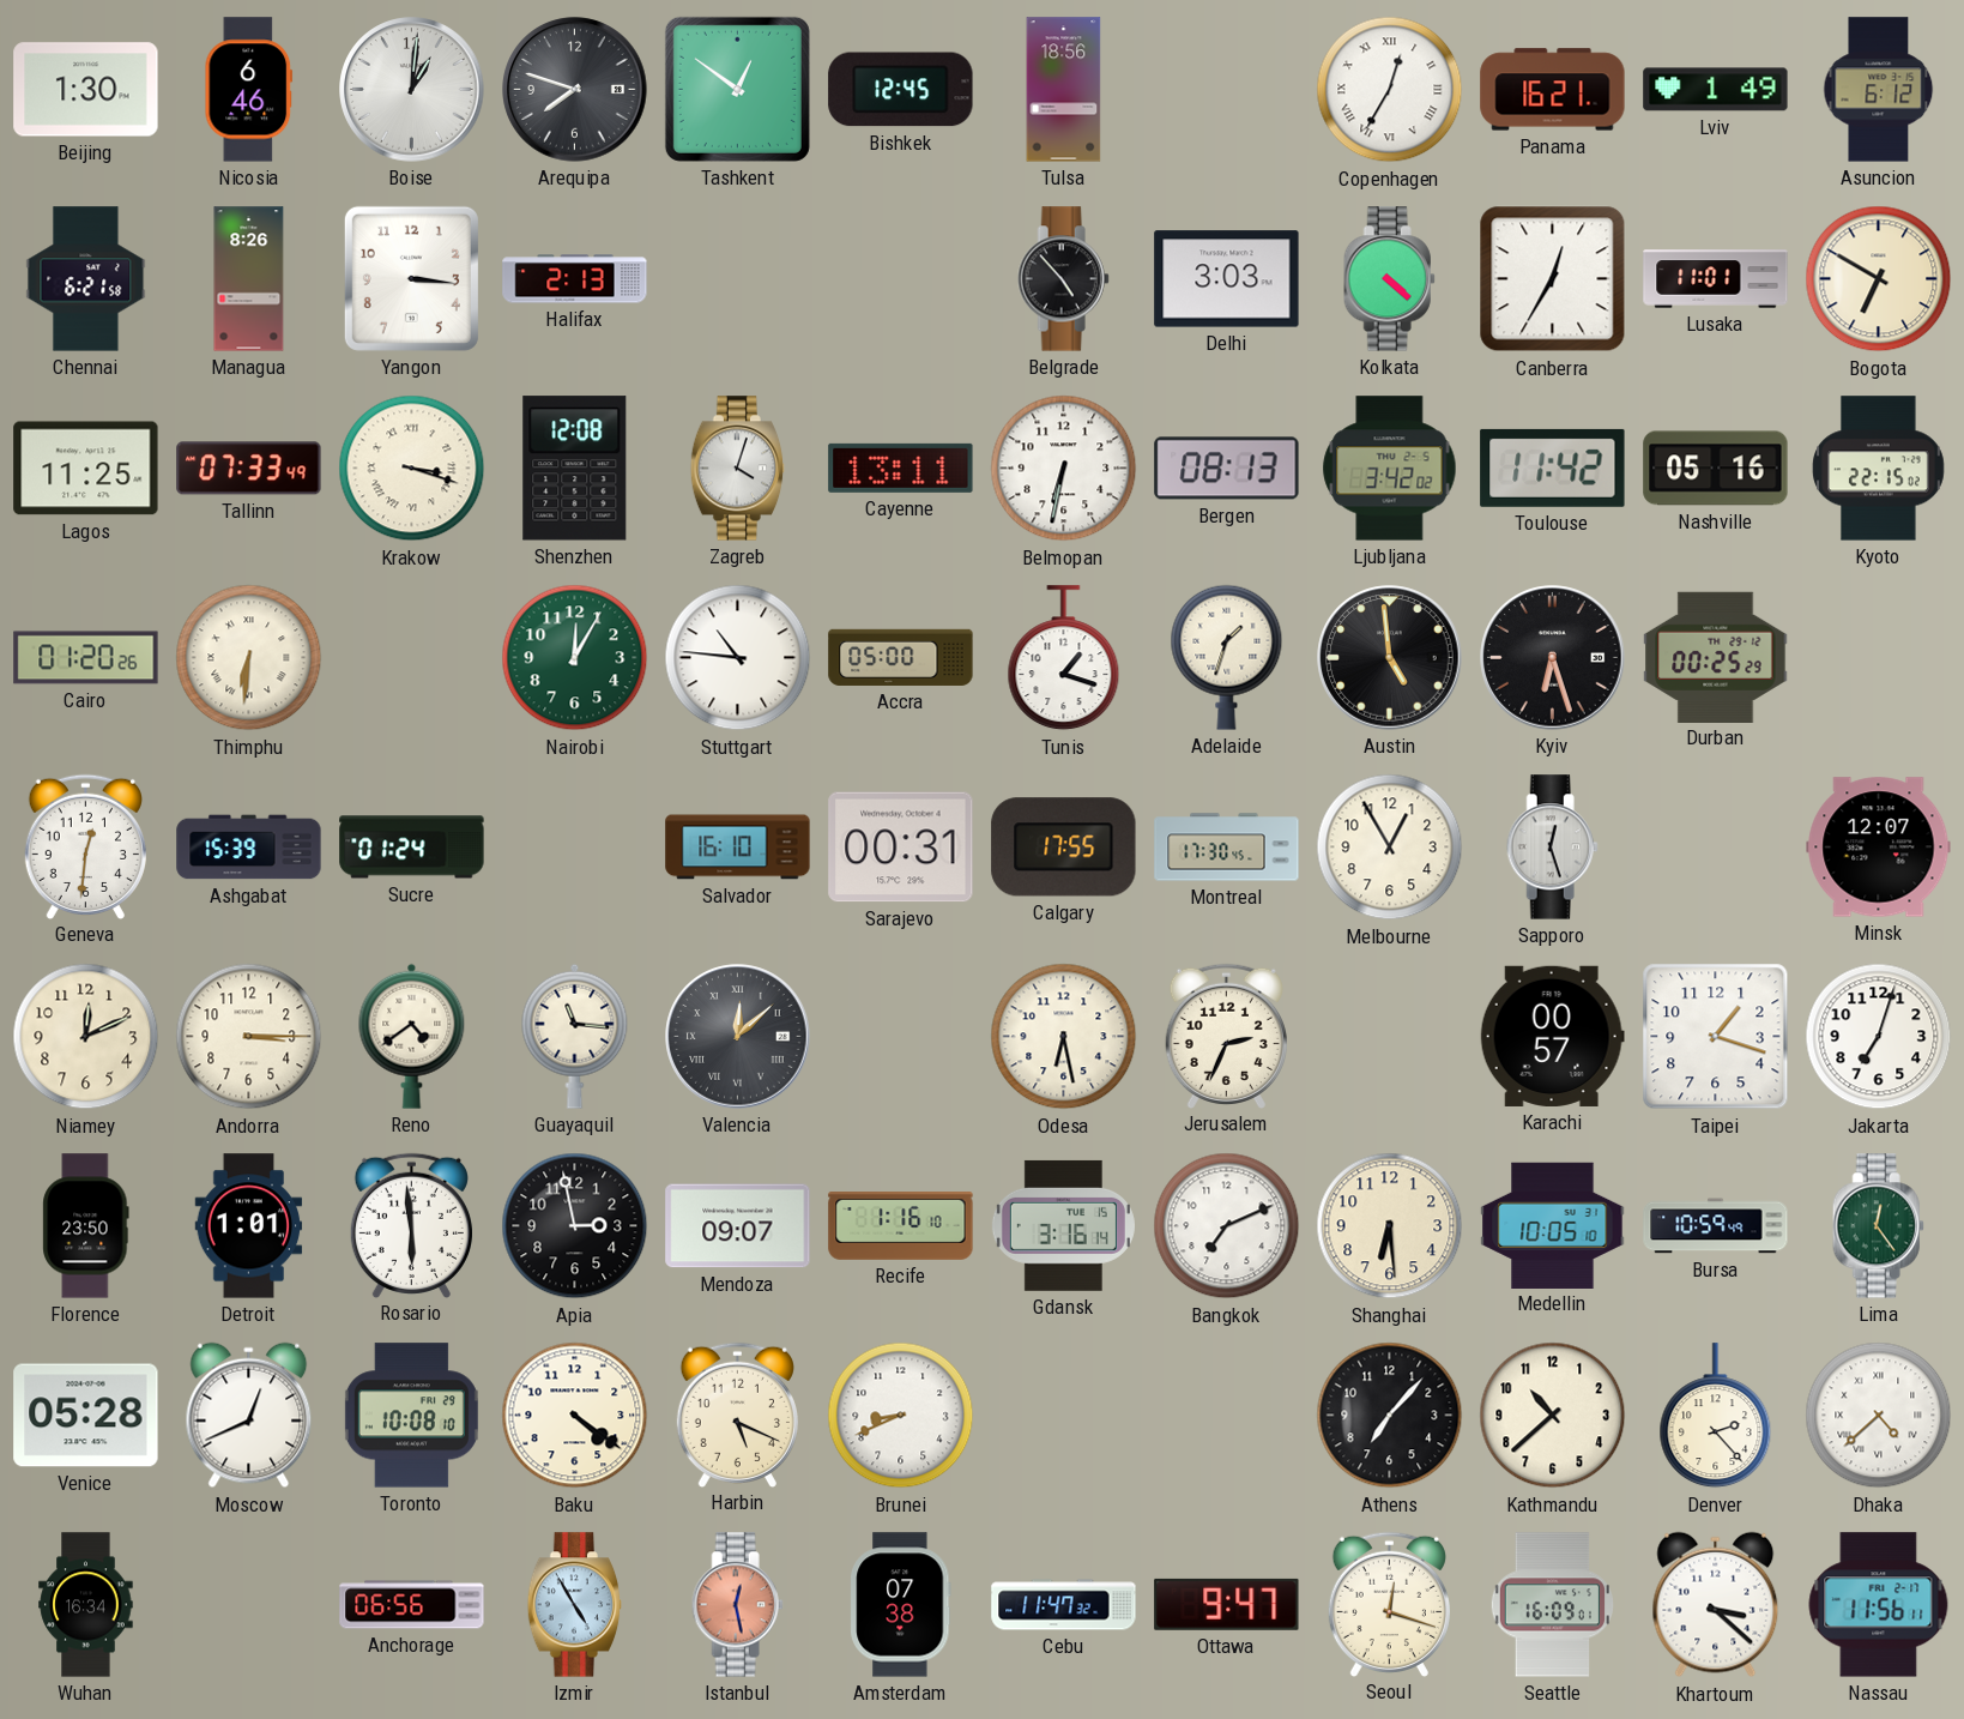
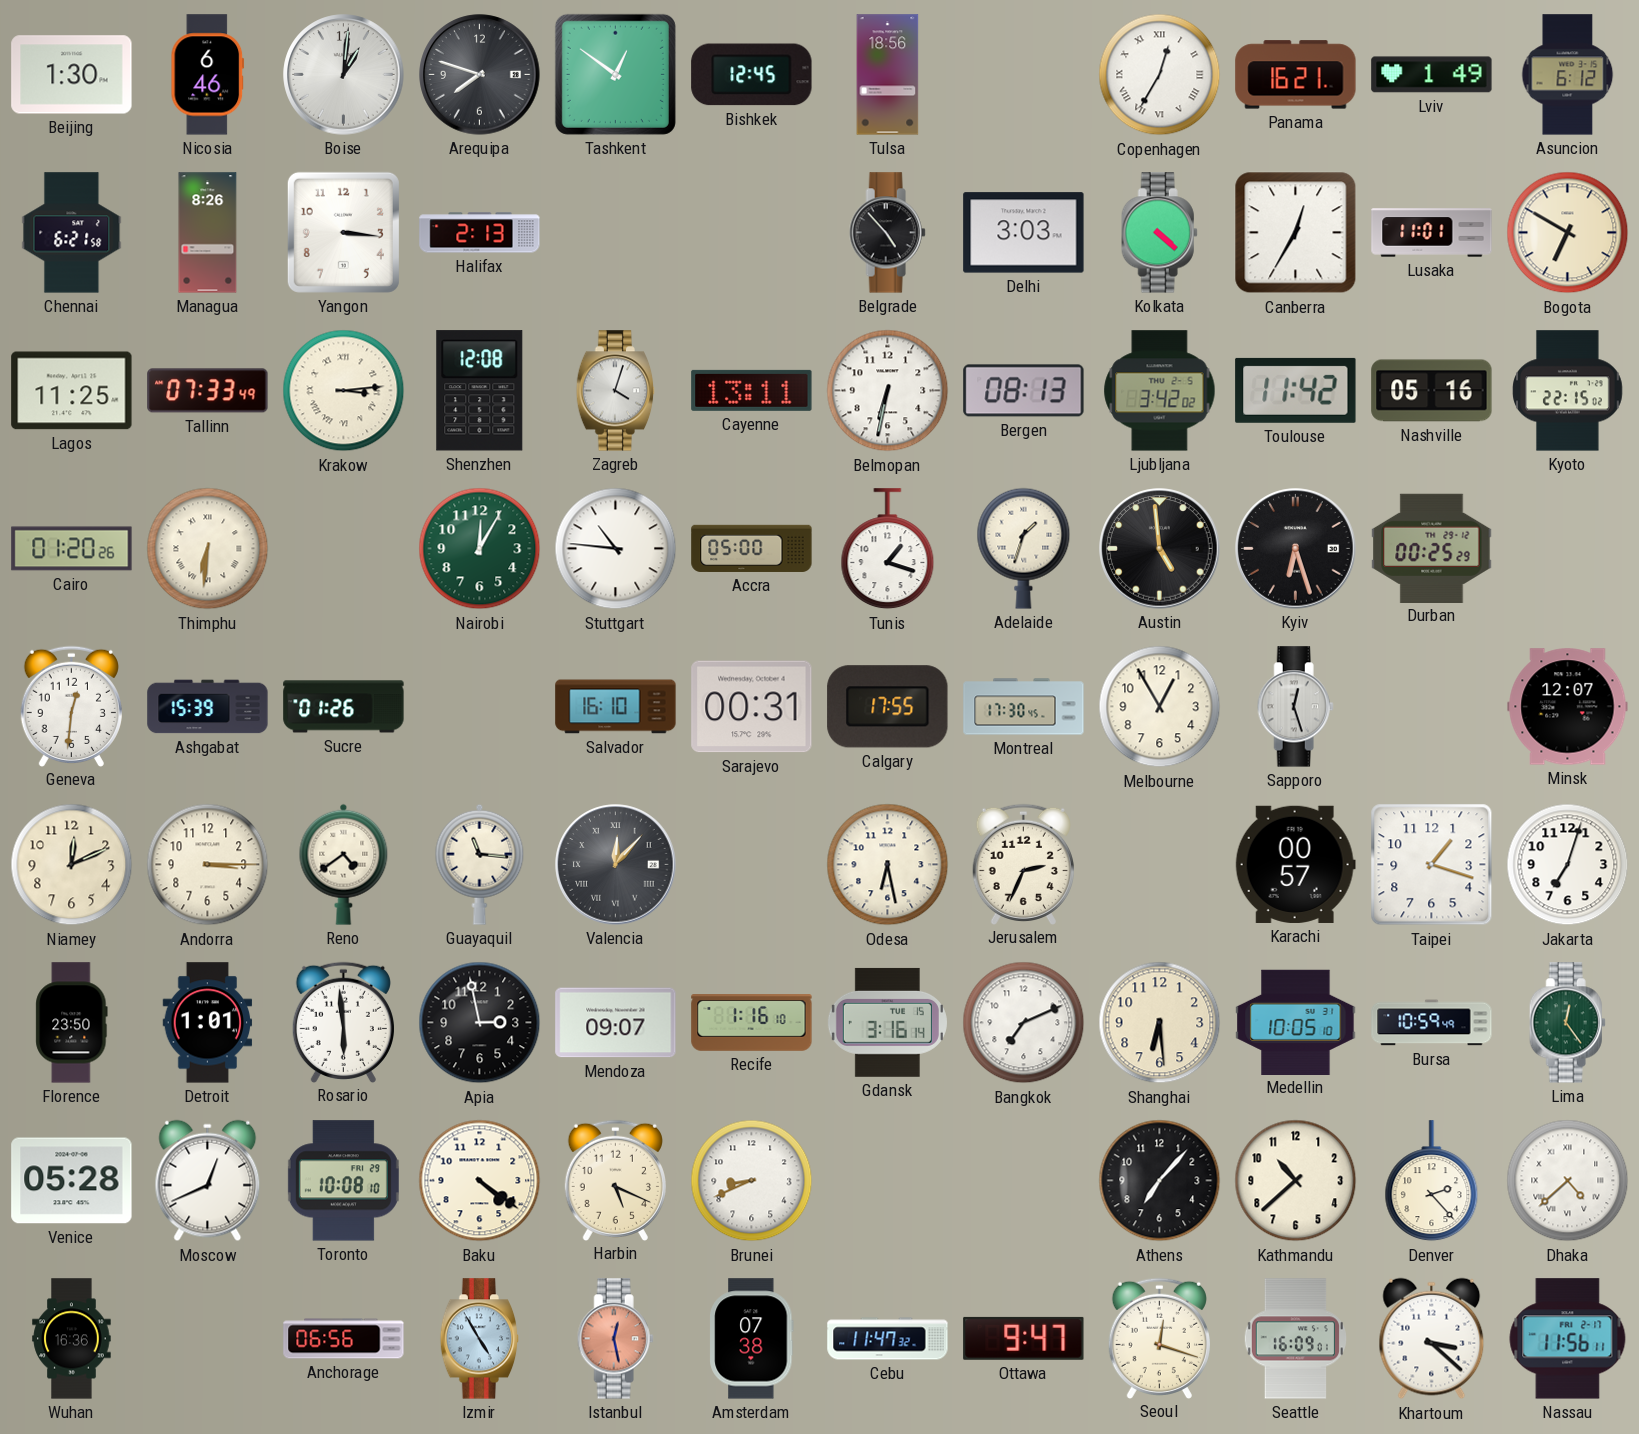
Krakow: 3:18 -> 3:14
Sucre: 01:24 -> 01:26
Valencia: 12:08 -> 12:07
Wuhan: 16:34 -> 16:36
